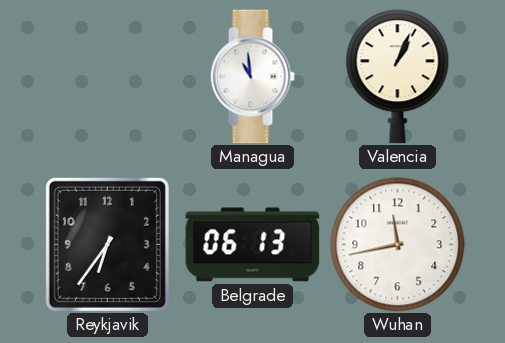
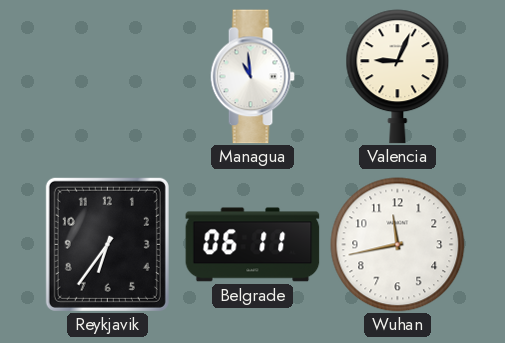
Valencia: 1:04 -> 9:04
Belgrade: 06:13 -> 06:11
